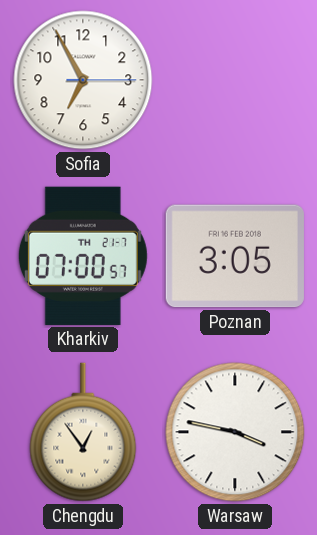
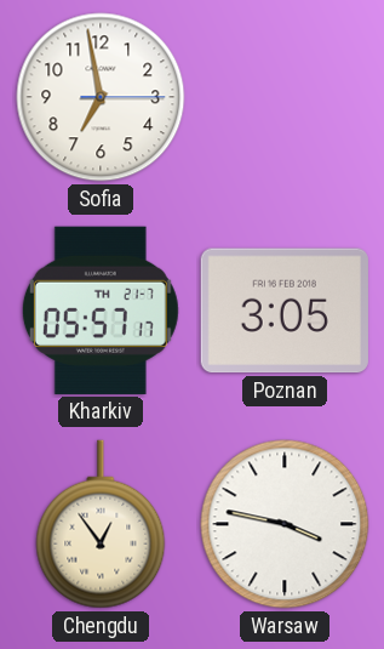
Sofia: 6:55 -> 6:58
Kharkiv: 07:00 -> 05:57
